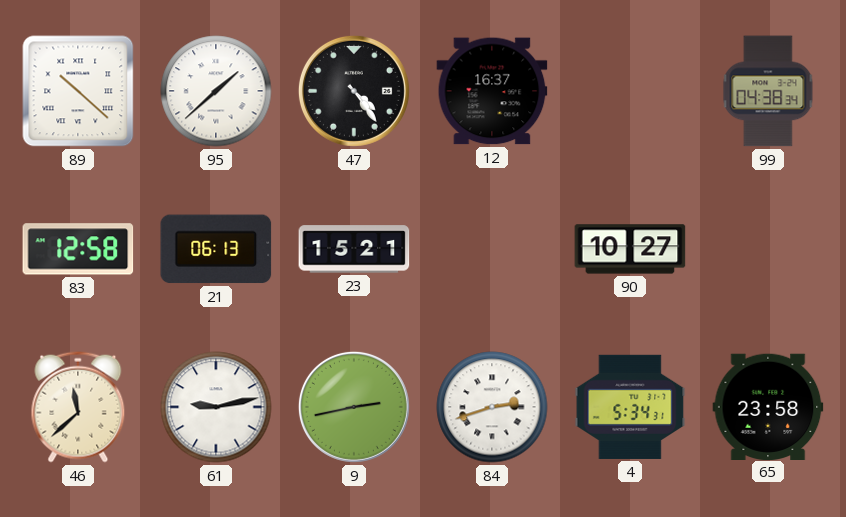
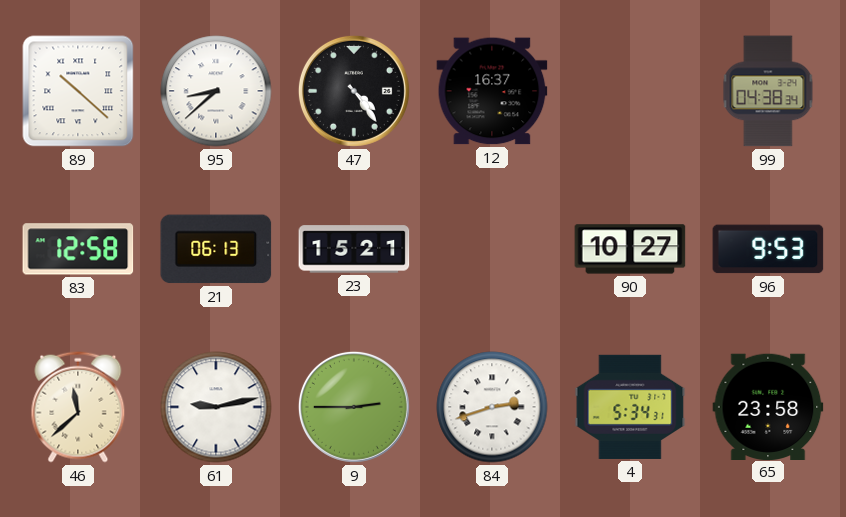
95: 1:38 -> 8:38
96: none -> 9:53
9: 2:43 -> 2:45
